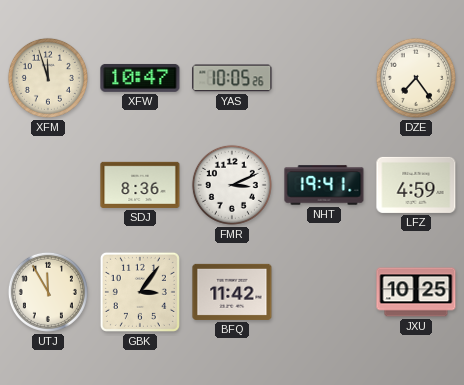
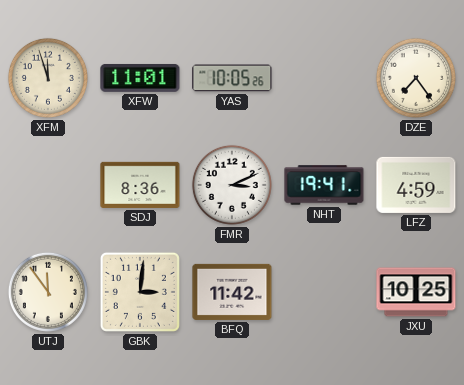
XFW: 10:47 -> 11:01
UTJ: 11:55 -> 11:54
GBK: 3:06 -> 3:01
